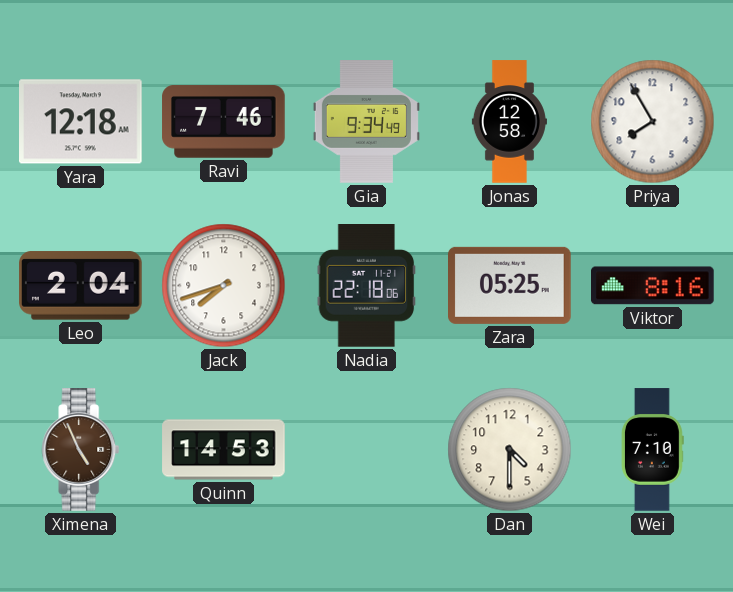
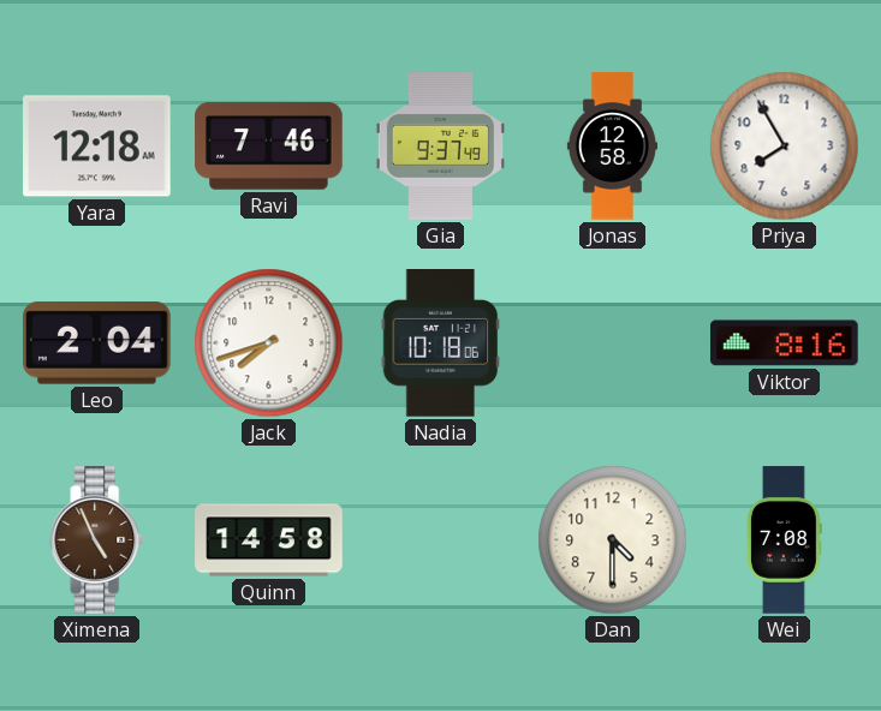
Gia: 9:34 -> 9:37
Nadia: 22:18 -> 10:18
Zara: 05:25 -> none
Quinn: 14:53 -> 14:58
Wei: 7:10 -> 7:08
